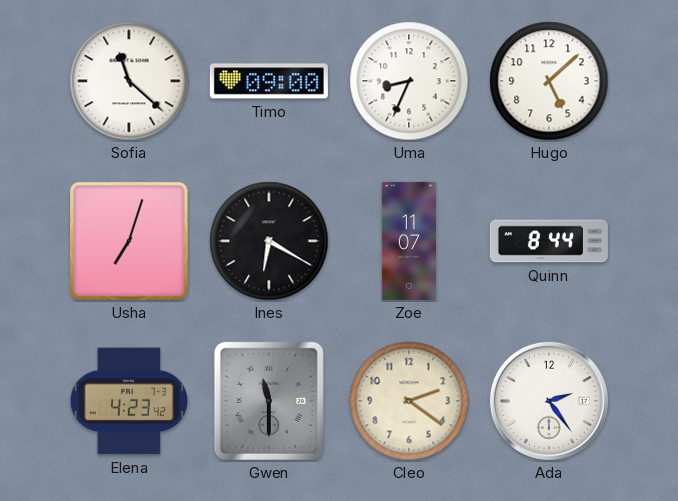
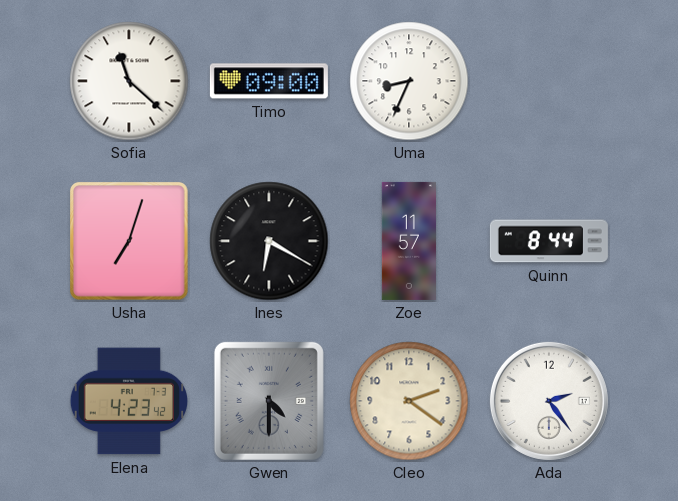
Hugo: 5:08 -> none
Zoe: 11:07 -> 11:57
Gwen: 11:30 -> 4:30
